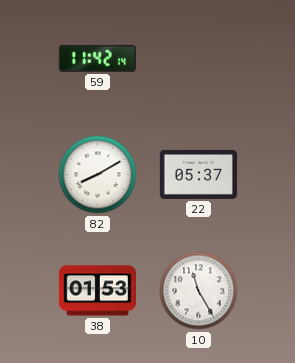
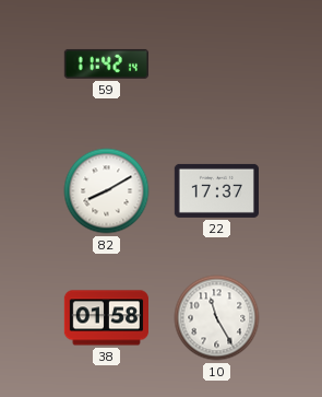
22: 05:37 -> 17:37
38: 01:53 -> 01:58
